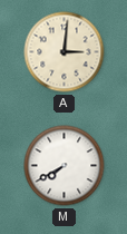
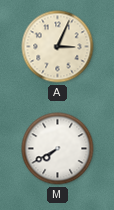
A: 3:01 -> 3:04
